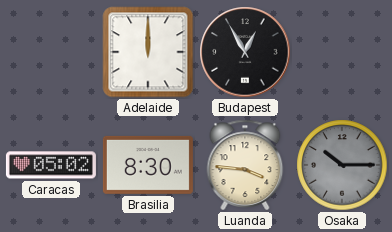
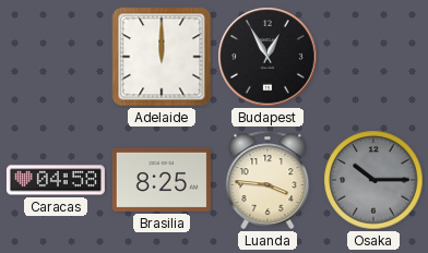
Caracas: 05:02 -> 04:58
Brasilia: 8:30 -> 8:25
